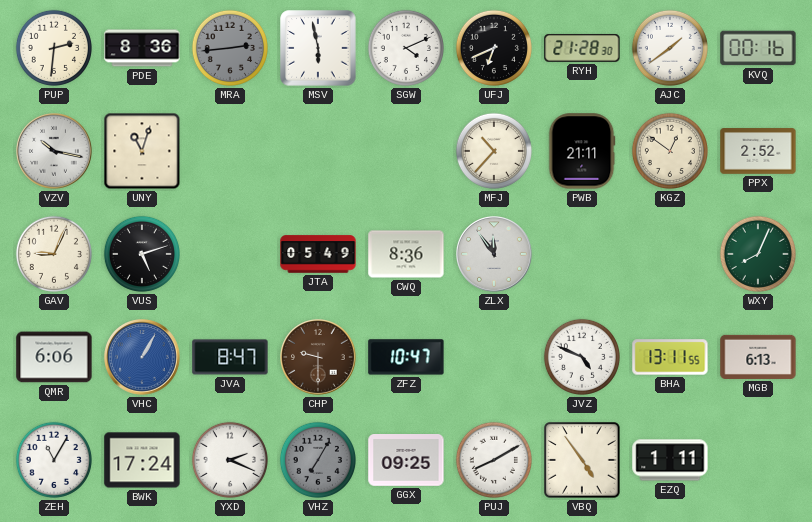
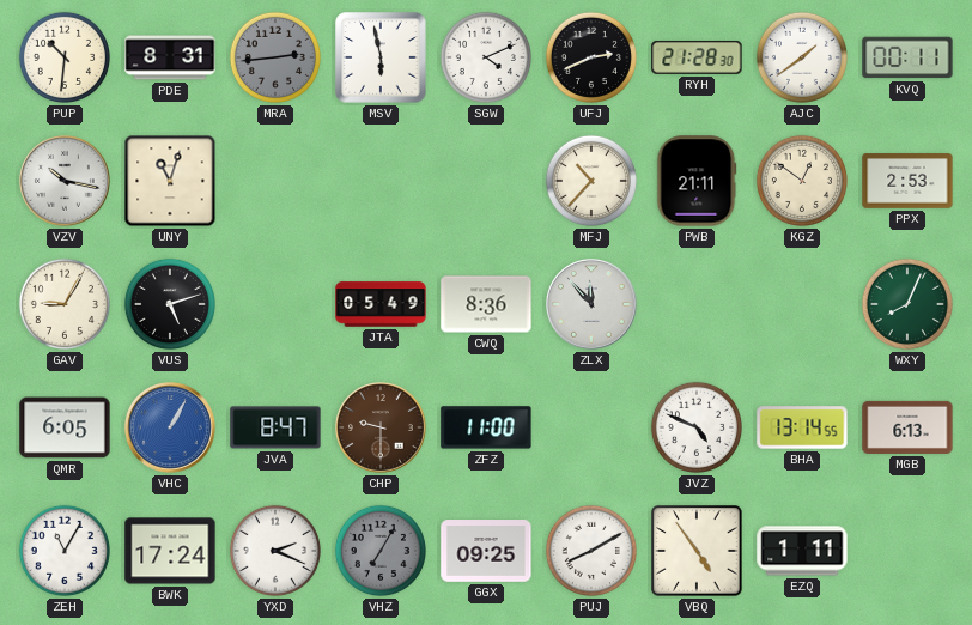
PUP: 2:31 -> 10:31
PDE: 8:36 -> 8:31
UFJ: 6:41 -> 2:41
KVQ: 00:16 -> 00:11
PPX: 2:52 -> 2:53
GAV: 9:04 -> 9:05
ZLX: 11:54 -> 11:53
QMR: 6:06 -> 6:05
ZFZ: 10:47 -> 11:00
BHA: 13:11 -> 13:14
